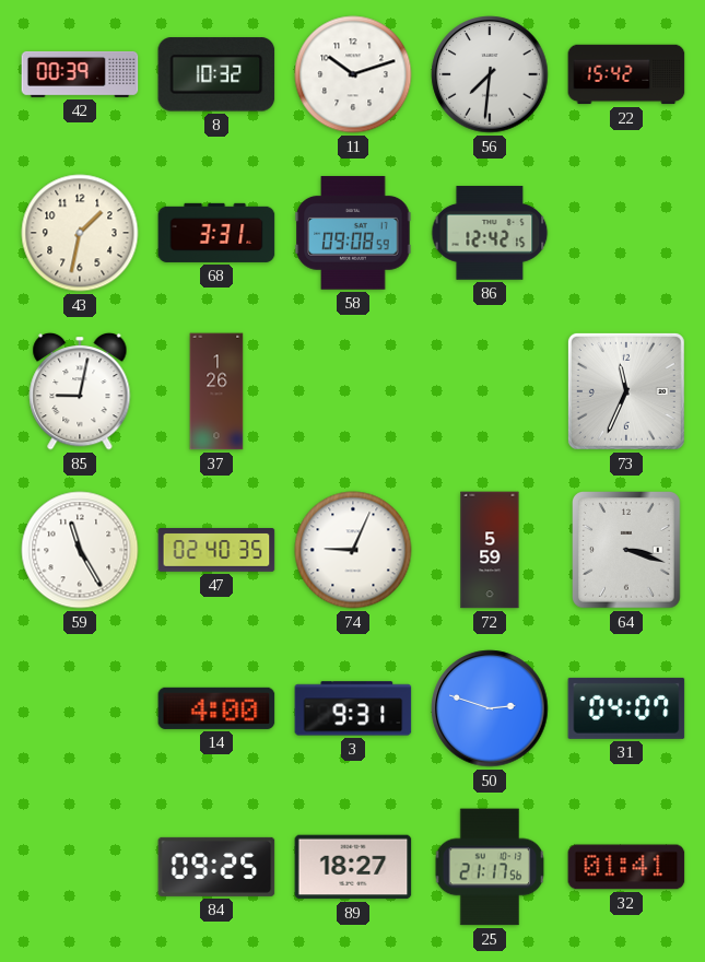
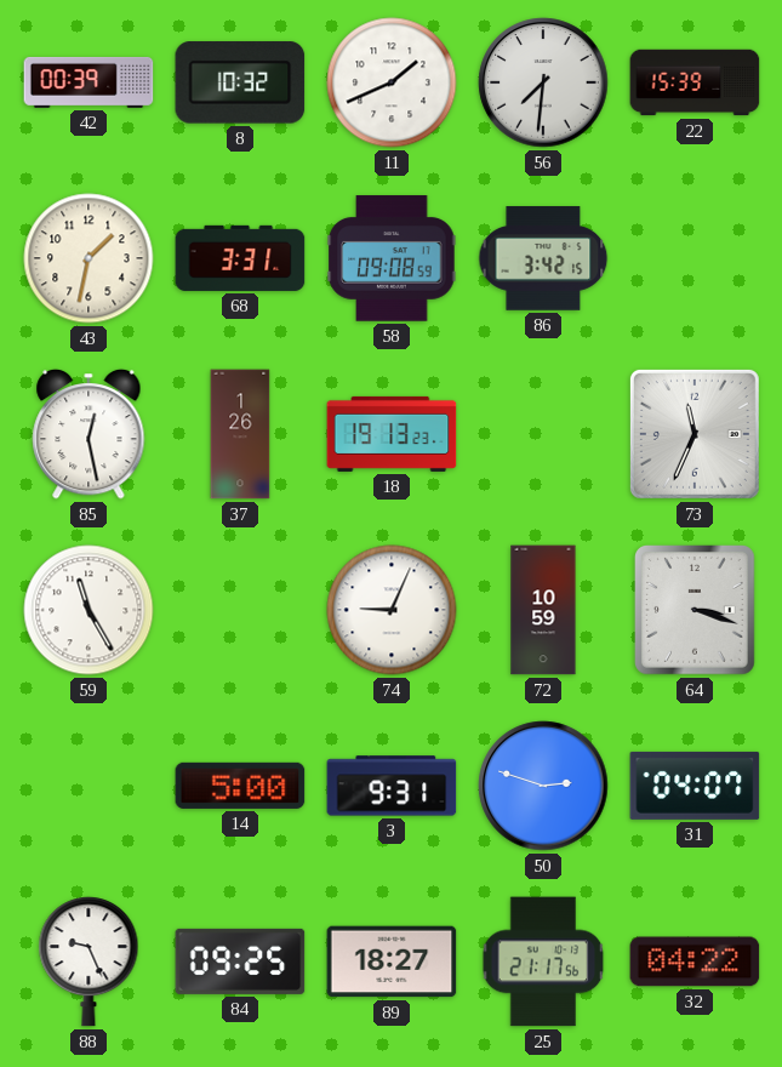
11: 10:12 -> 1:41
22: 15:42 -> 15:39
86: 12:42 -> 3:42
85: 9:02 -> 12:28
18: none -> 19:13
47: 02:40 -> none
72: 5:59 -> 10:59
14: 4:00 -> 5:00
88: none -> 9:26
32: 01:41 -> 04:22
